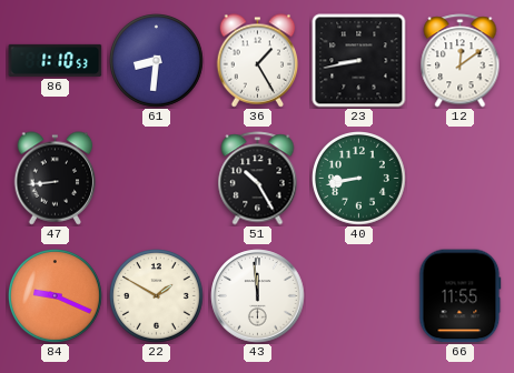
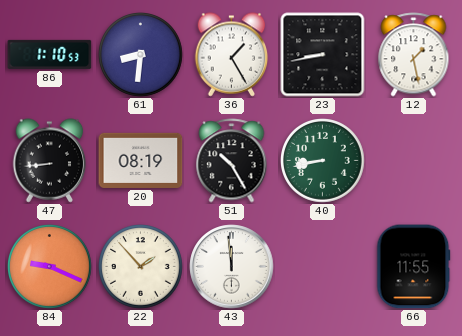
12: 12:09 -> 1:28
20: none -> 08:19
22: 1:50 -> 1:53
